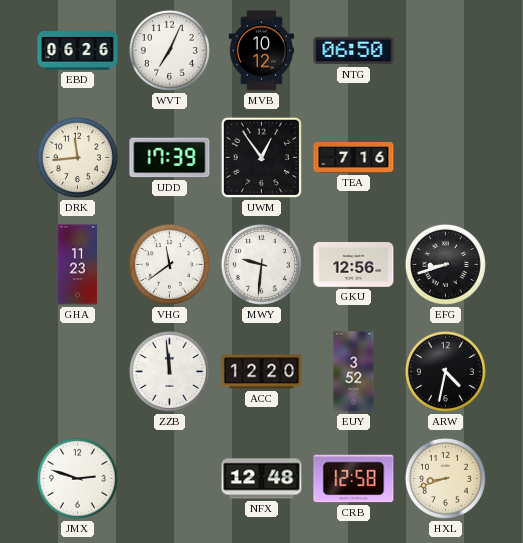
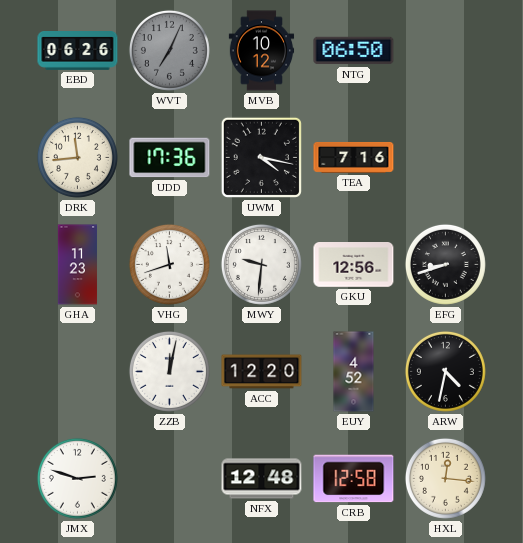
WVT dial: white -> grey
UDD: 17:39 -> 17:36
UWM: 12:54 -> 4:17
VHG: 11:39 -> 11:42
ZZB: 11:59 -> 12:02
EUY: 3:52 -> 4:52
HXL: 8:42 -> 12:16
